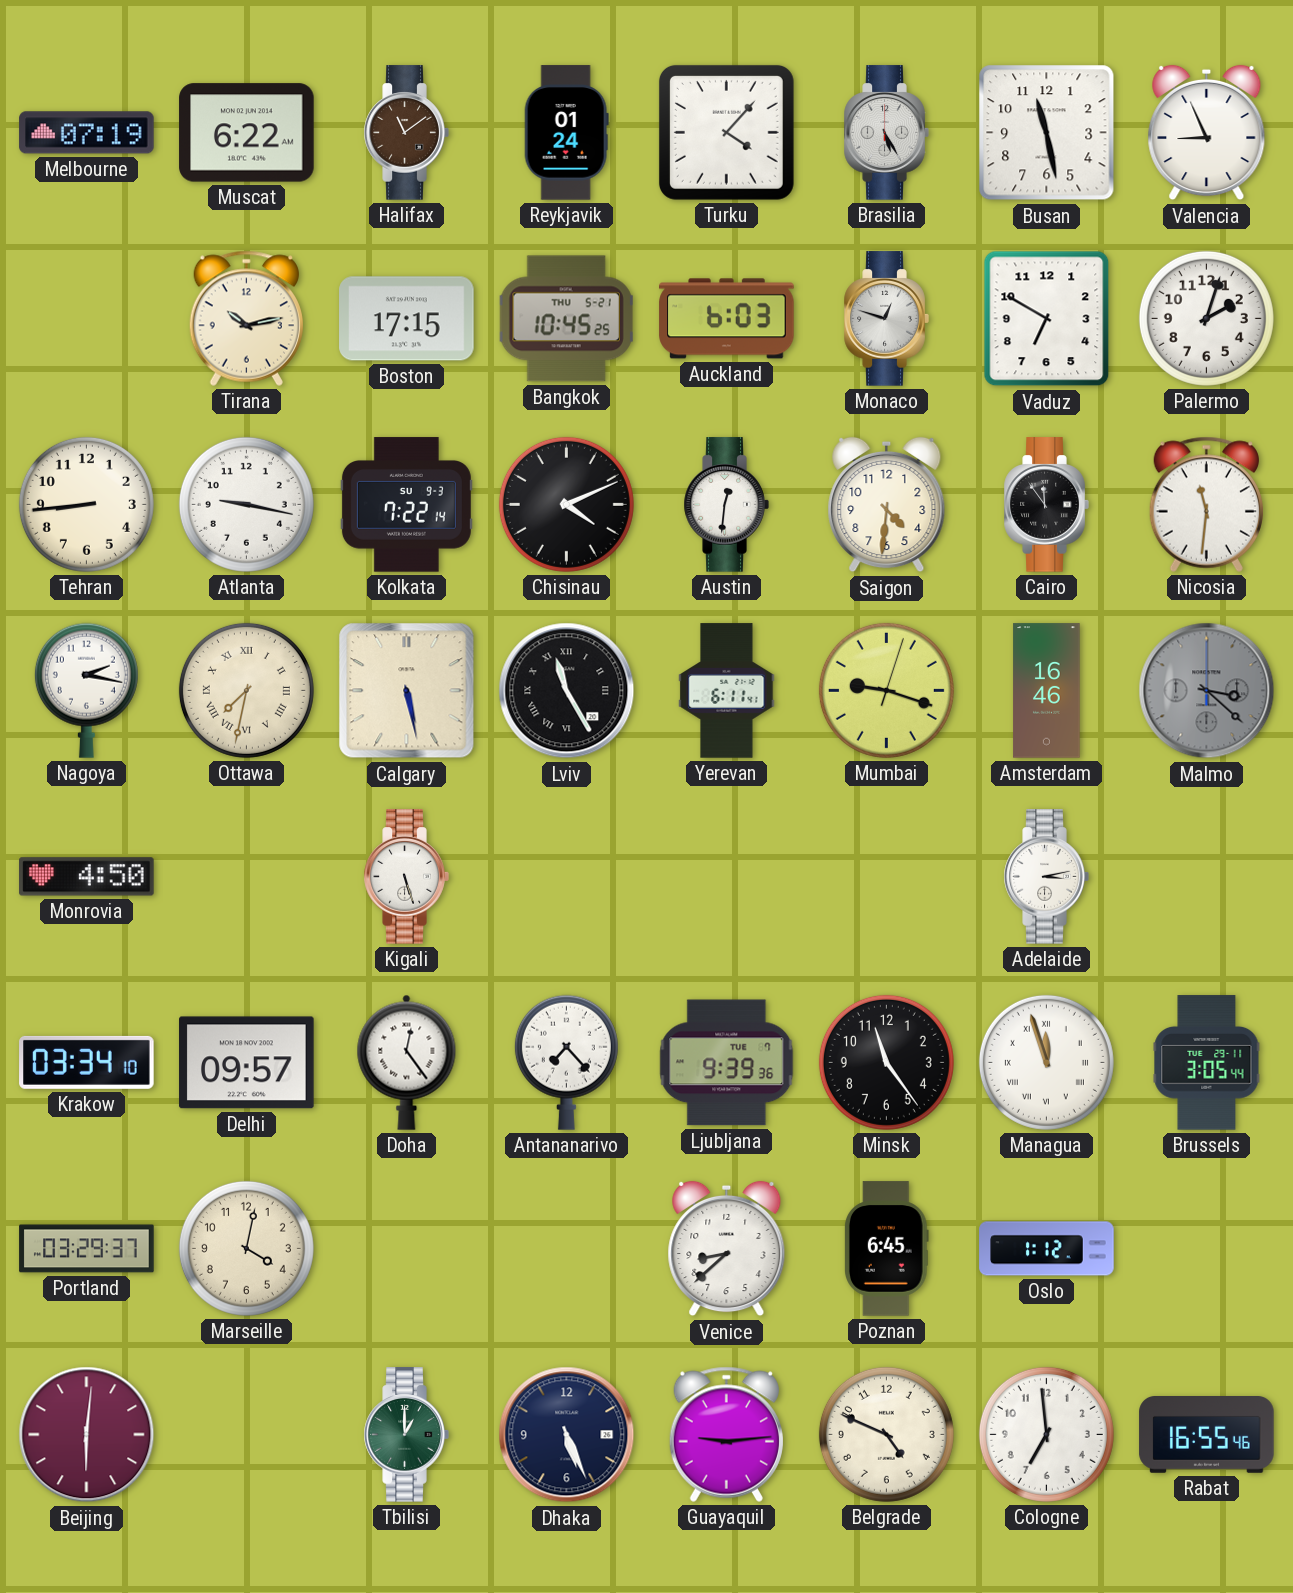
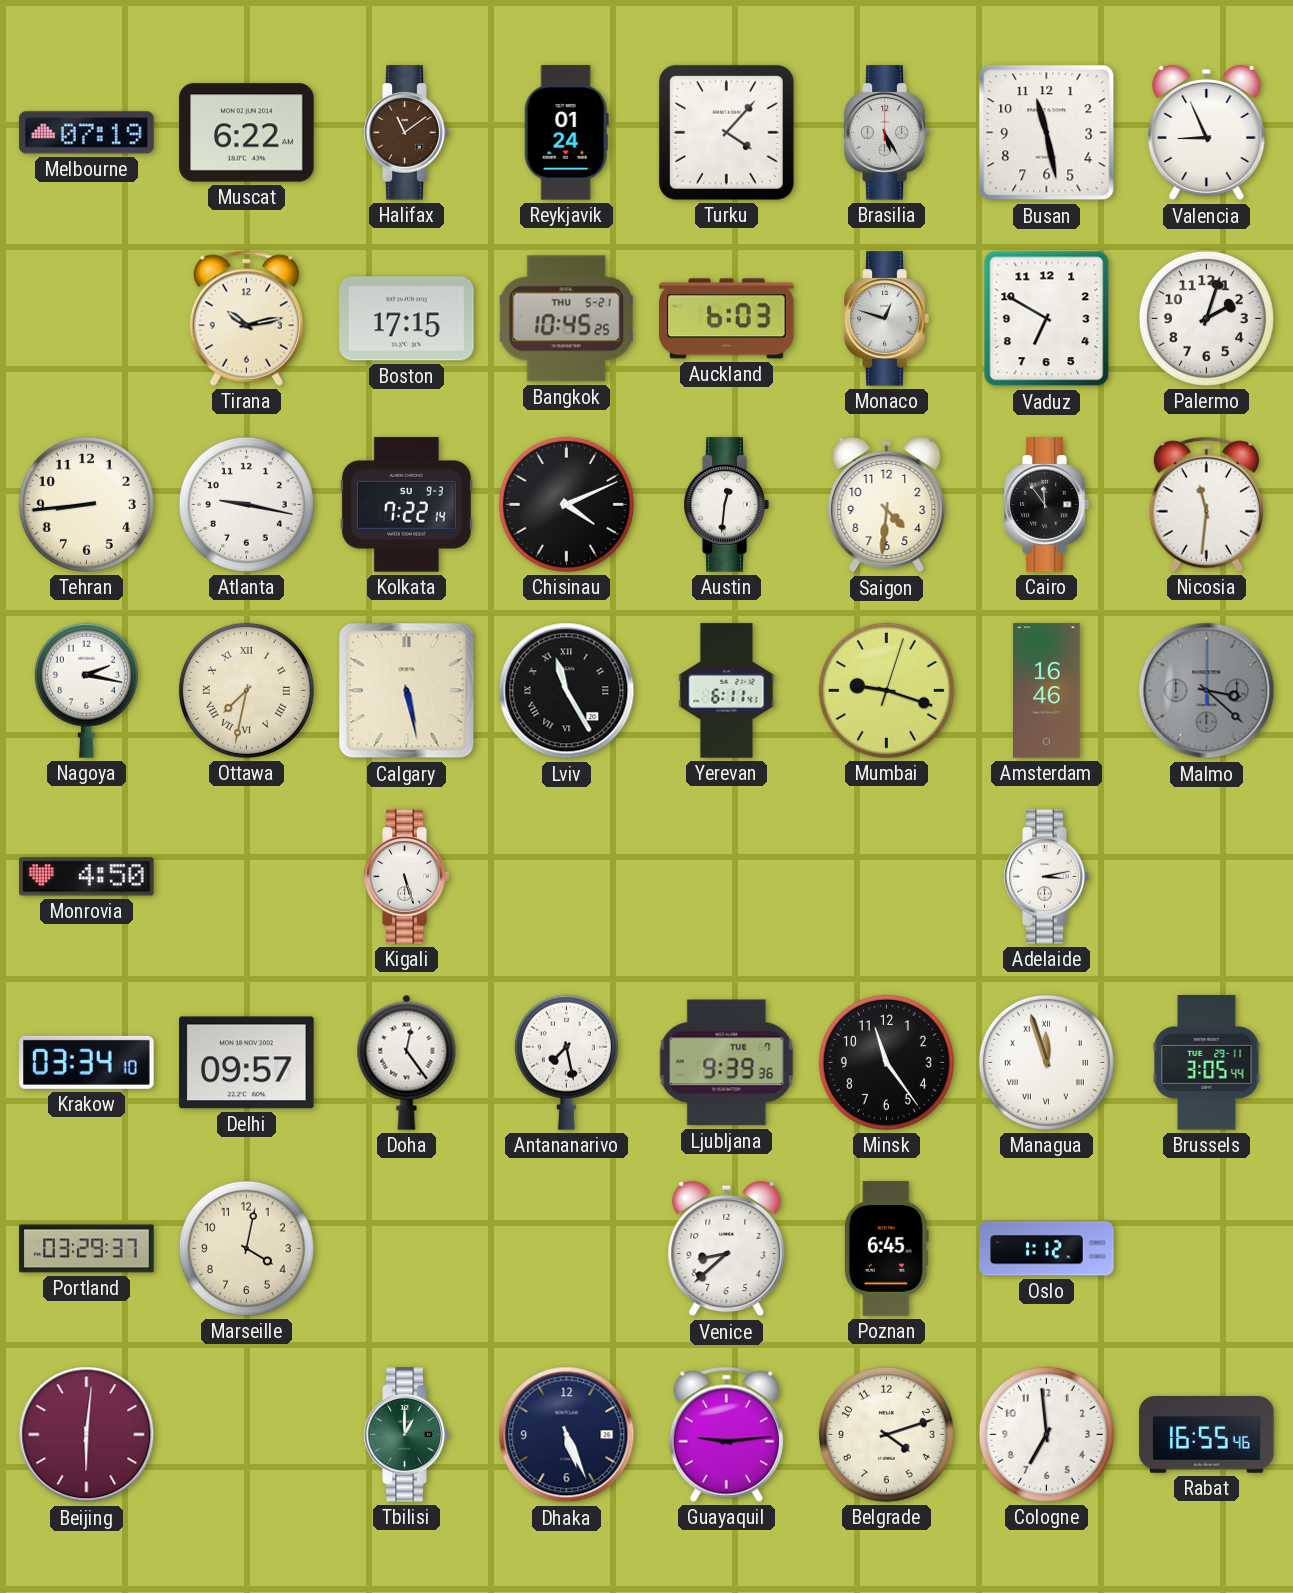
Antananarivo: 7:23 -> 7:28
Belgrade: 4:49 -> 4:12
